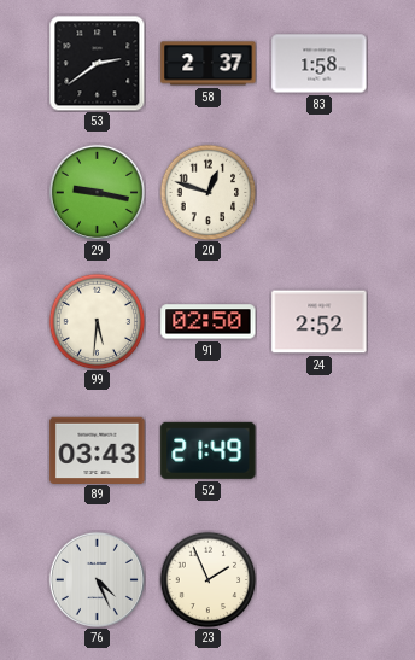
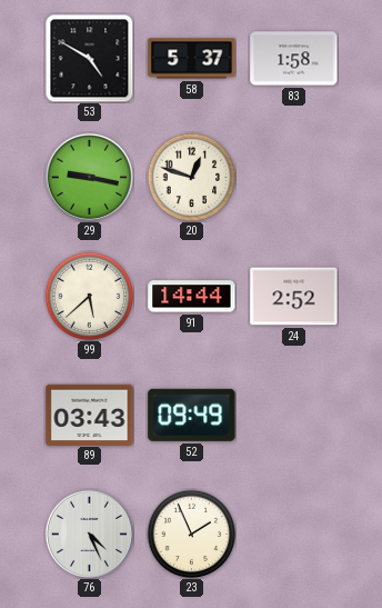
53: 2:39 -> 4:50
58: 2:37 -> 5:37
99: 5:31 -> 5:38
91: 02:50 -> 14:44
52: 21:49 -> 09:49
